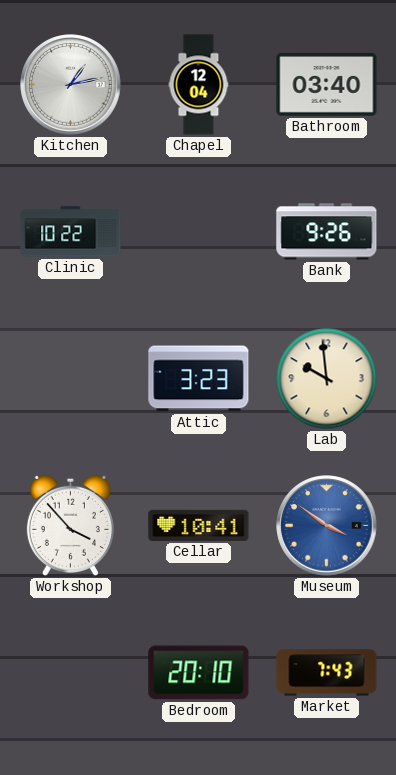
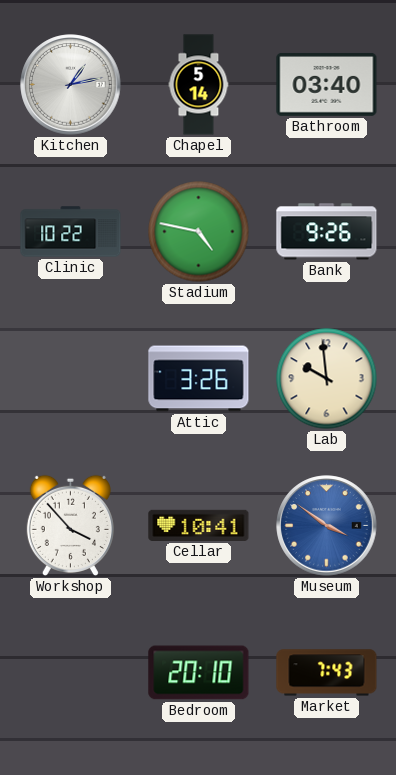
Chapel: 12:04 -> 5:14
Stadium: none -> 4:47
Attic: 3:23 -> 3:26
